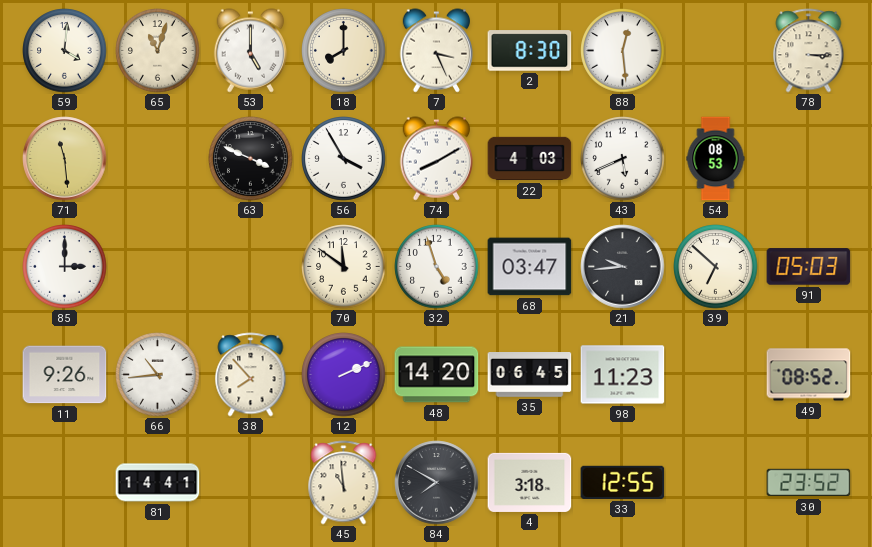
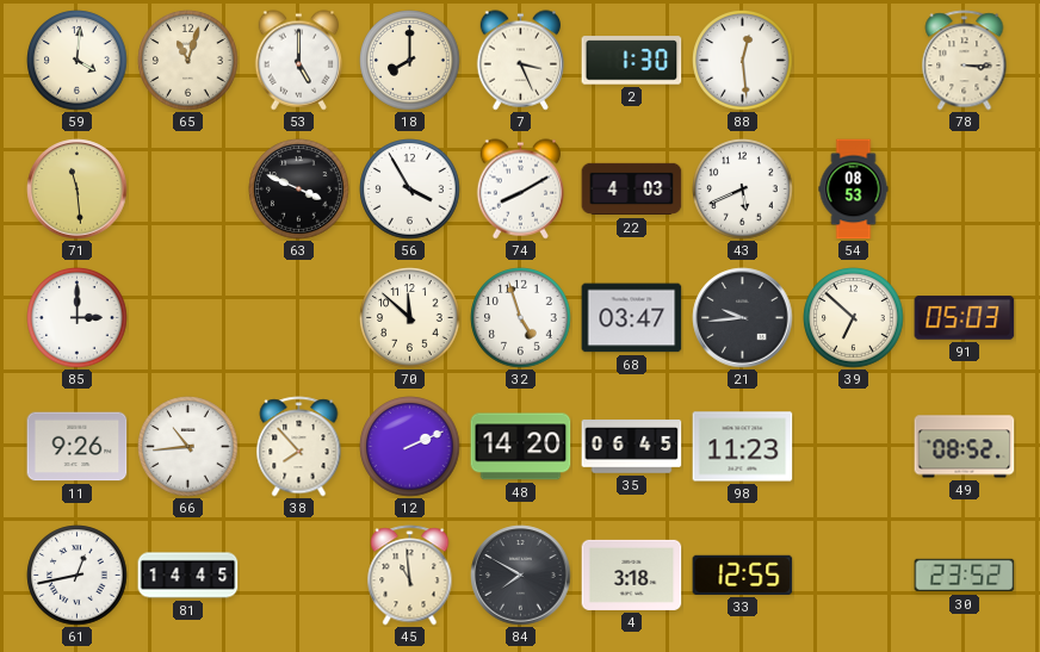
2: 8:30 -> 1:30
70: 11:51 -> 11:52
61: none -> 12:43
81: 14:41 -> 14:45
